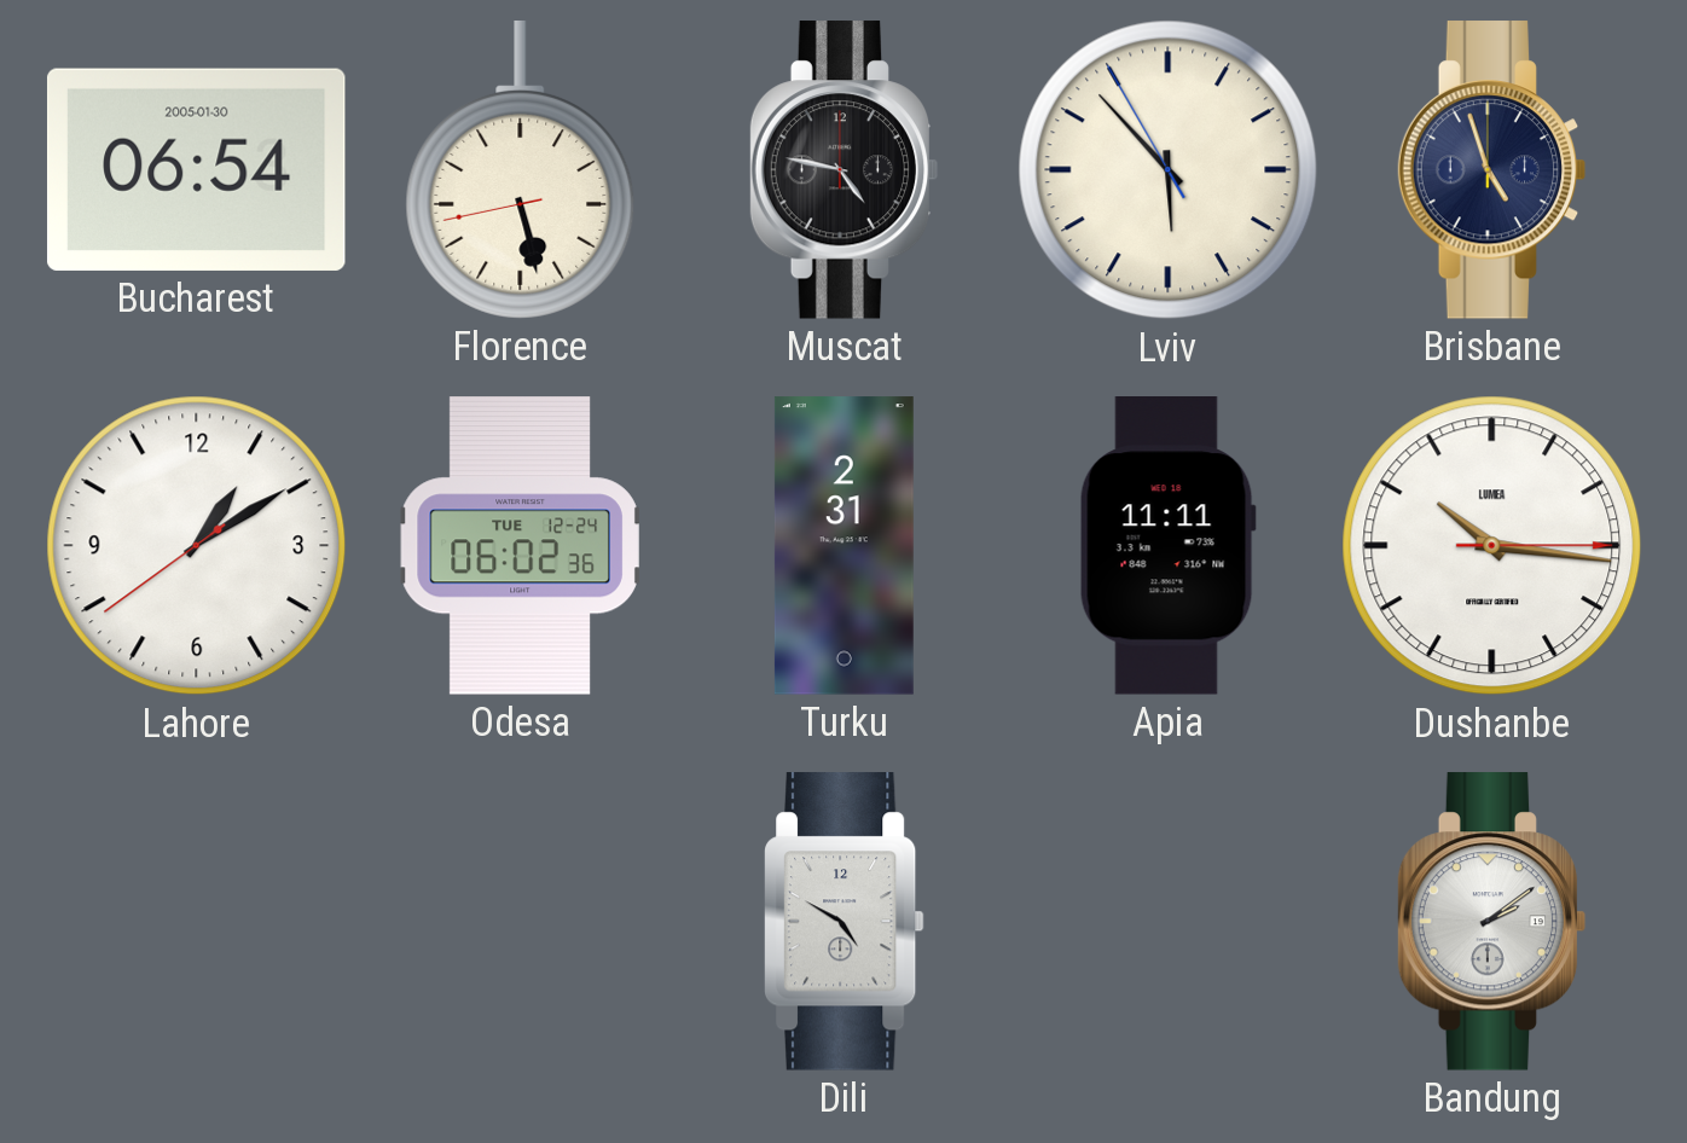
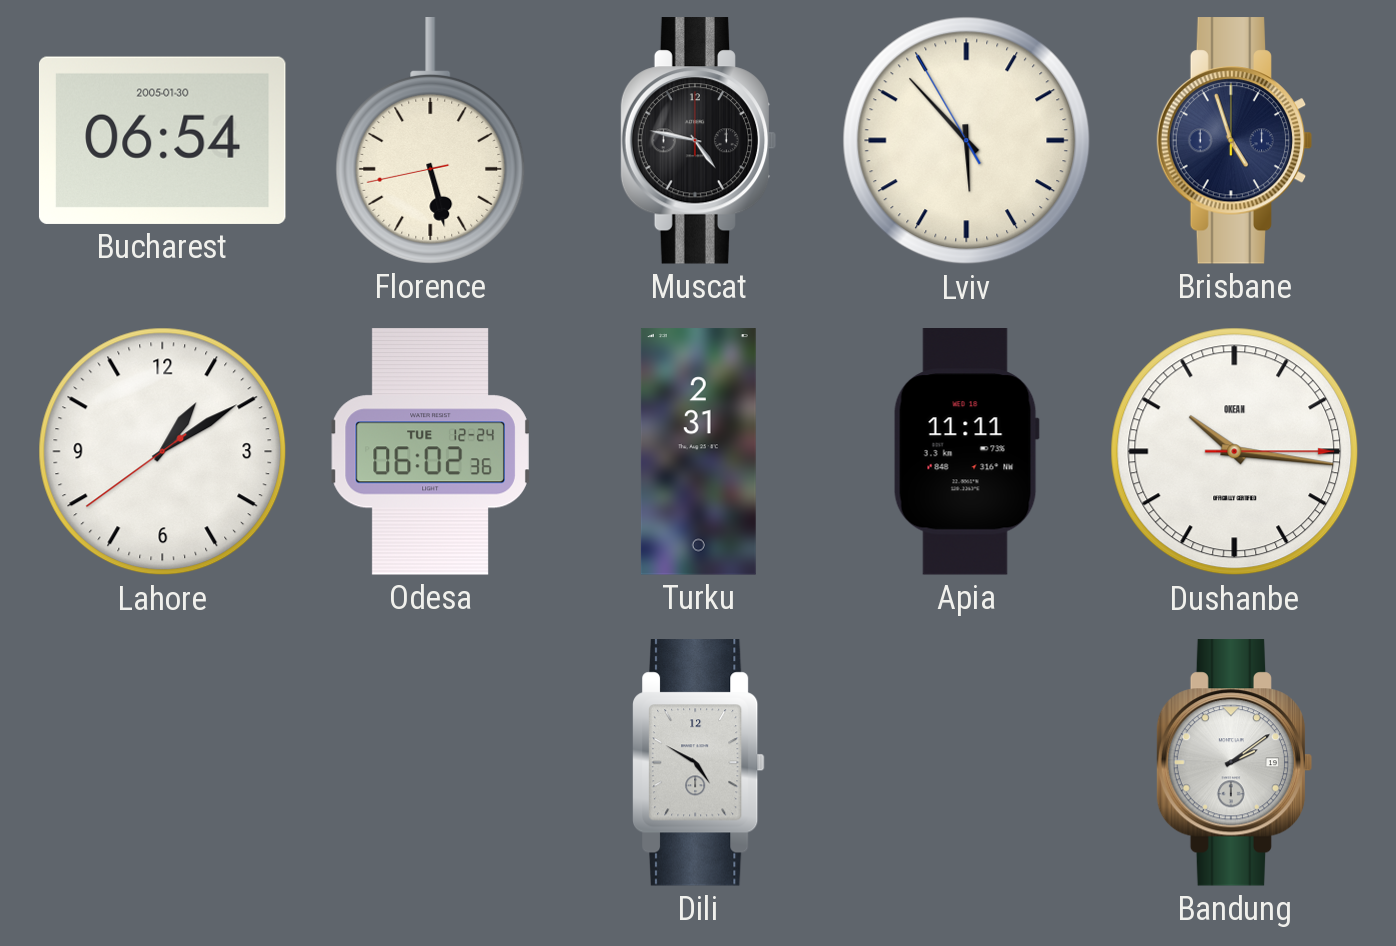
Dushanbe brand: LUMEA -> OKEAN
